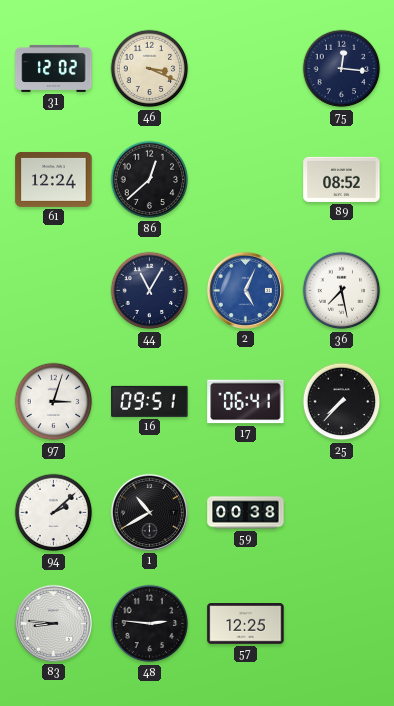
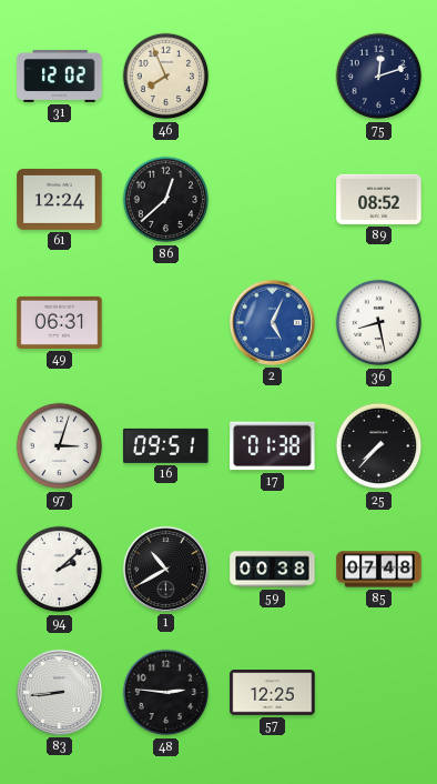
46: 3:19 -> 7:56
75: 12:16 -> 12:12
49: none -> 06:31
44: 11:05 -> none
36: 7:28 -> 8:28
17: 06:41 -> 01:38
85: none -> 07:48
83: 8:46 -> 8:44
